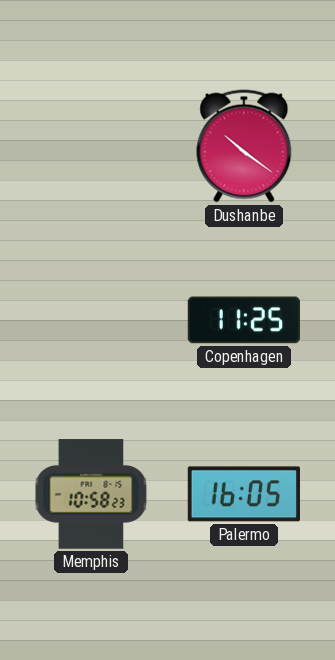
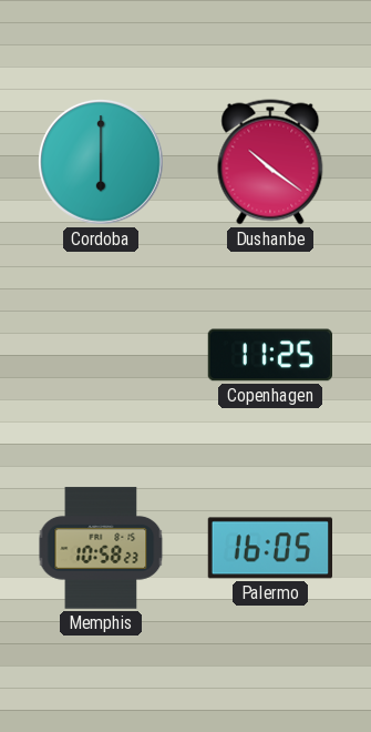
Cordoba: none -> 6:00
